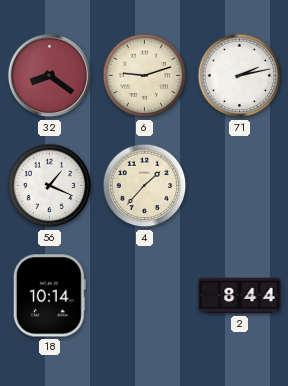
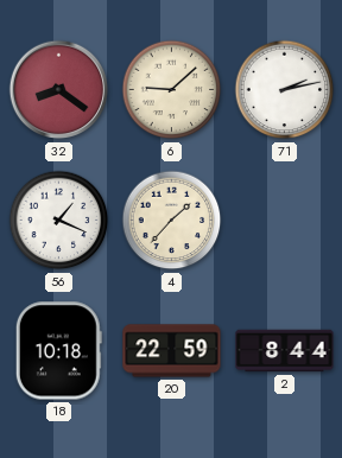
6: 9:12 -> 9:08
18: 10:14 -> 10:18
20: none -> 22:59
